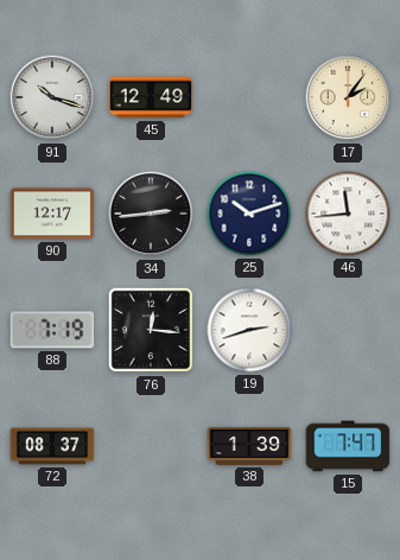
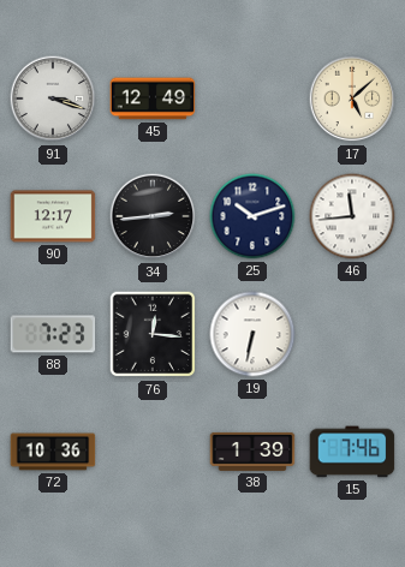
91: 10:18 -> 3:18
17: 2:06 -> 5:08
88: 7:19 -> 7:23
19: 2:42 -> 6:32
72: 08:37 -> 10:36
15: 7:47 -> 7:46
